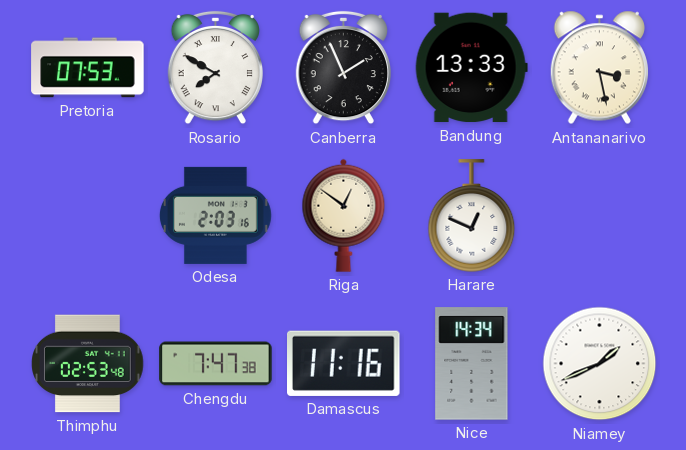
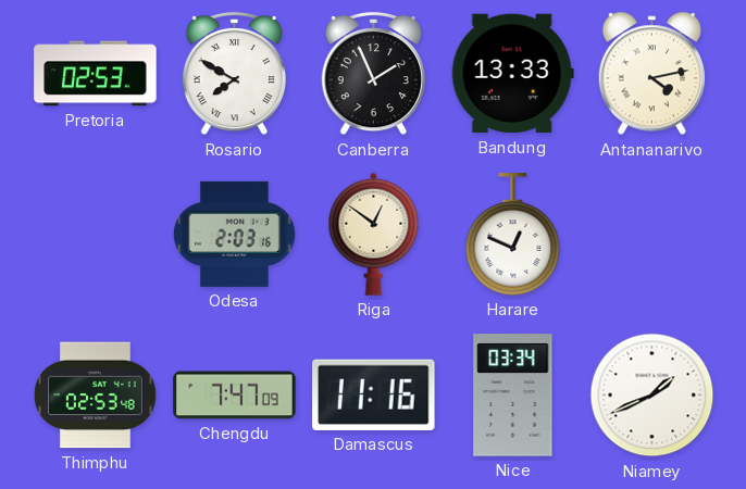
Pretoria: 07:53 -> 02:53
Antananarivo: 3:28 -> 4:13
Chengdu: 7:47:38 -> 7:47:09
Nice: 14:34 -> 03:34
